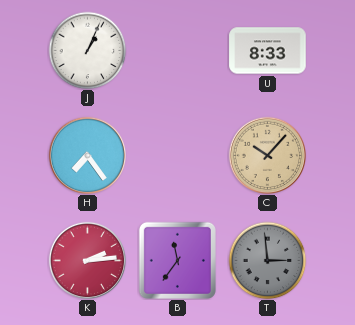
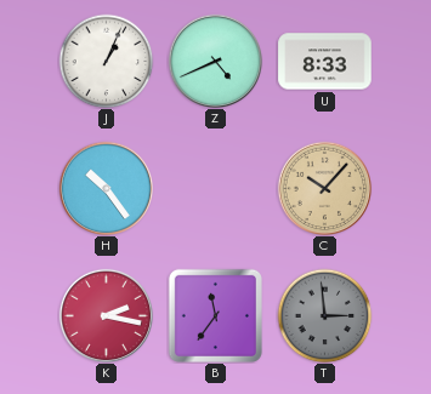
Z: none -> 4:41
H: 7:24 -> 10:24
K: 2:14 -> 2:17
